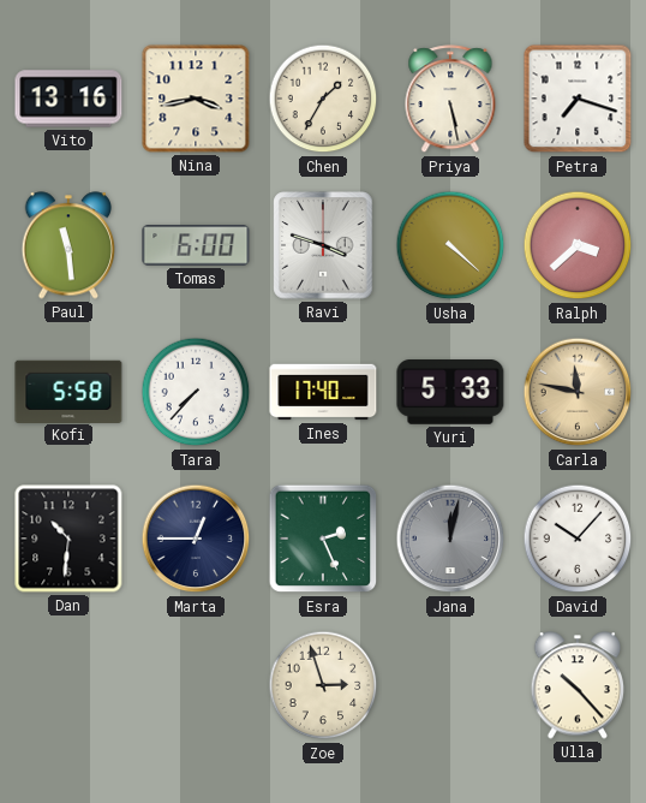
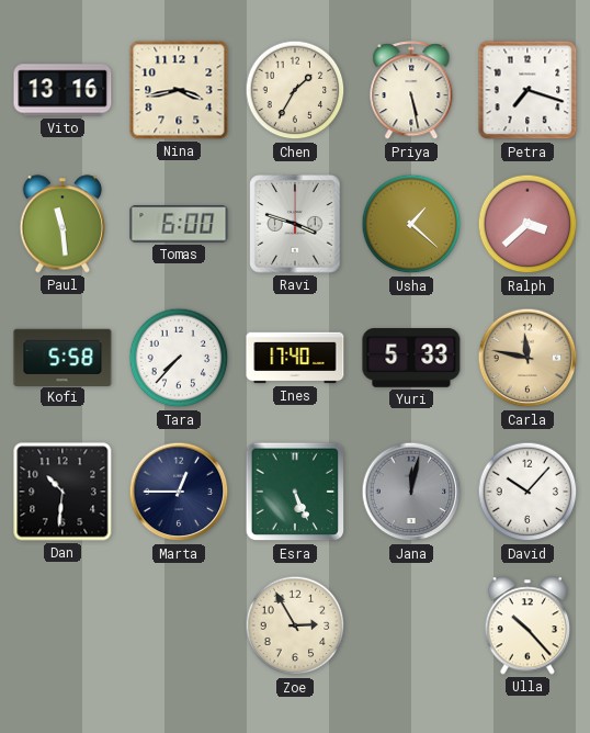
Usha: 4:22 -> 1:22
Esra: 2:26 -> 5:26
Zoe: 2:57 -> 2:55
